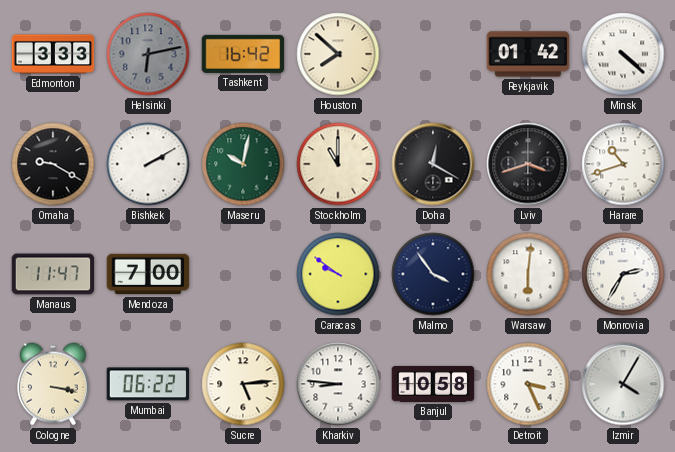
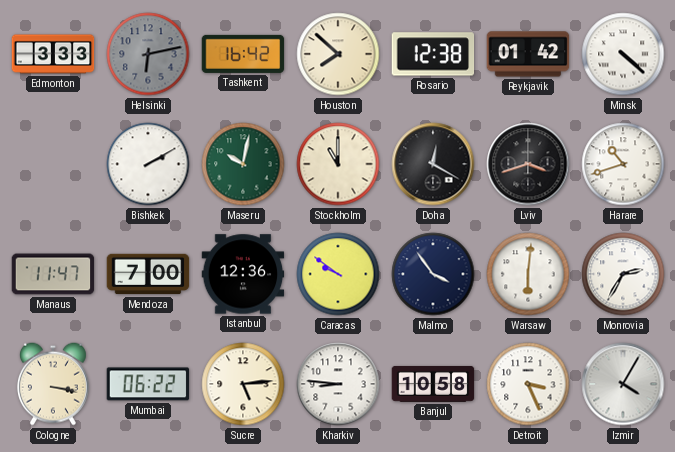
Rosario: none -> 12:38
Omaha: 9:20 -> none
Istanbul: none -> 12:36
